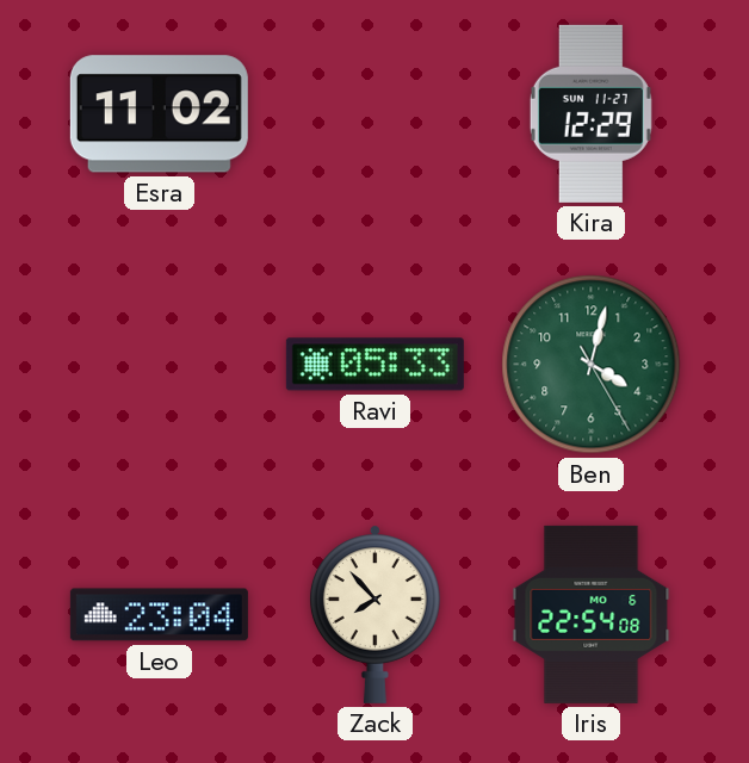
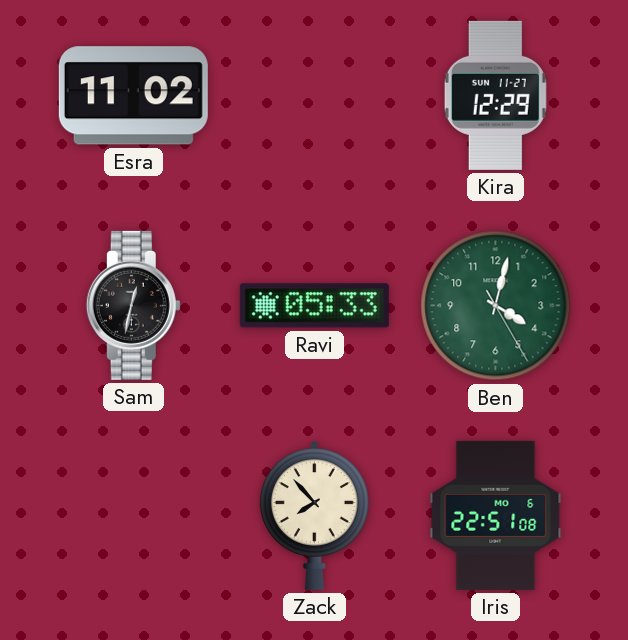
Sam: none -> 12:32
Leo: 23:04 -> none
Iris: 22:54 -> 22:51
